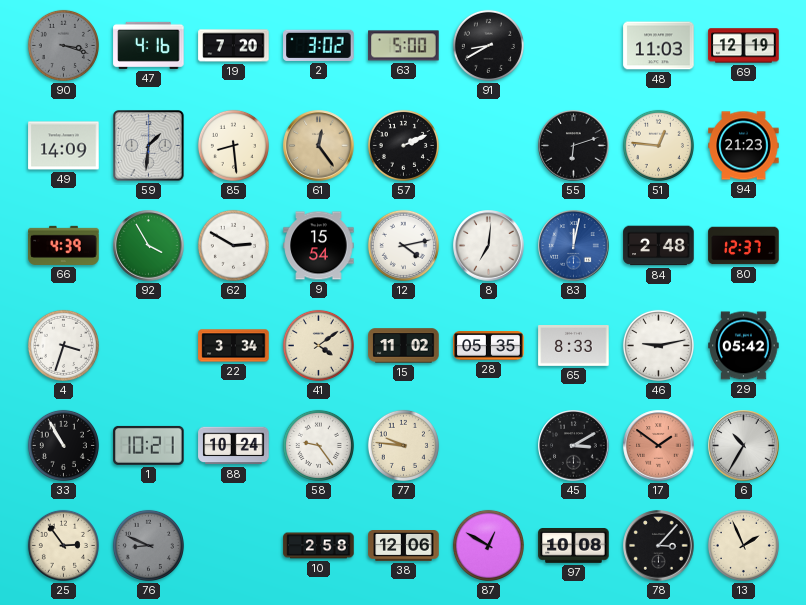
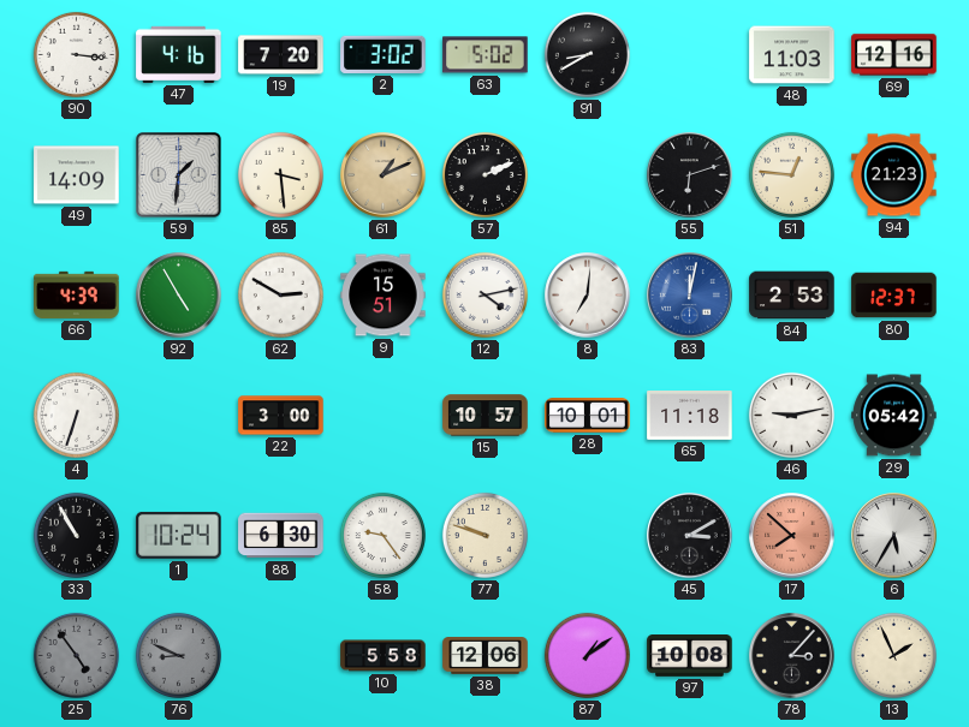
90: 3:18 -> 3:16
90 dial: grey -> white
63: 5:00 -> 5:02
69: 12:19 -> 12:16
85: 8:29 -> 3:29
61: 12:24 -> 1:11
92: 3:55 -> 4:55
9: 15:54 -> 15:51
84: 2:48 -> 2:53
4: 3:33 -> 6:33
22: 3:34 -> 3:00
41: 4:09 -> none
15: 11:02 -> 10:57
28: 05:35 -> 10:01
65: 8:33 -> 11:18
1: 10:21 -> 10:24
88: 10:24 -> 6:30
77: 9:46 -> 9:48
17: 1:51 -> 7:52
6: 10:35 -> 5:35
25: 2:54 -> 4:54
25 dial: cream -> grey
10: 2:58 -> 5:58
87: 12:50 -> 1:09
